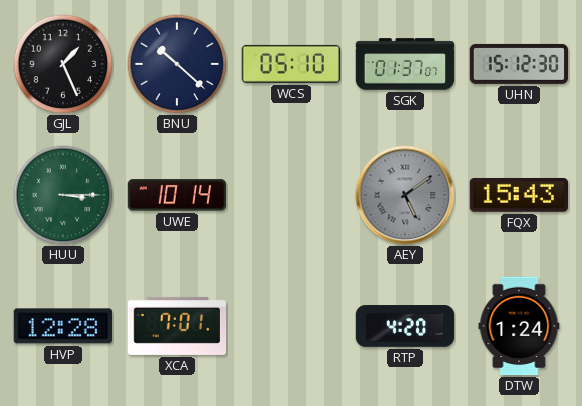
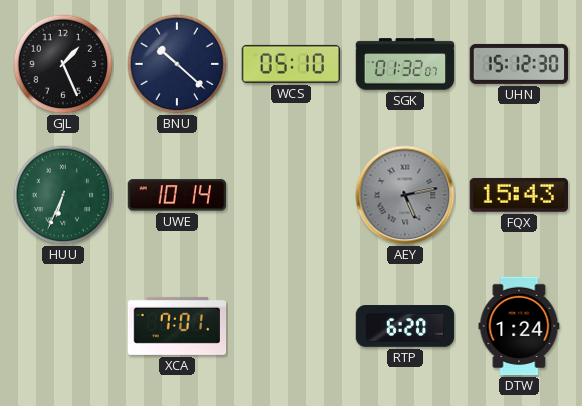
SGK: 01:37 -> 01:32
HUU: 3:15 -> 6:34
AEY: 5:09 -> 5:13
HVP: 12:28 -> none
RTP: 4:20 -> 6:20
